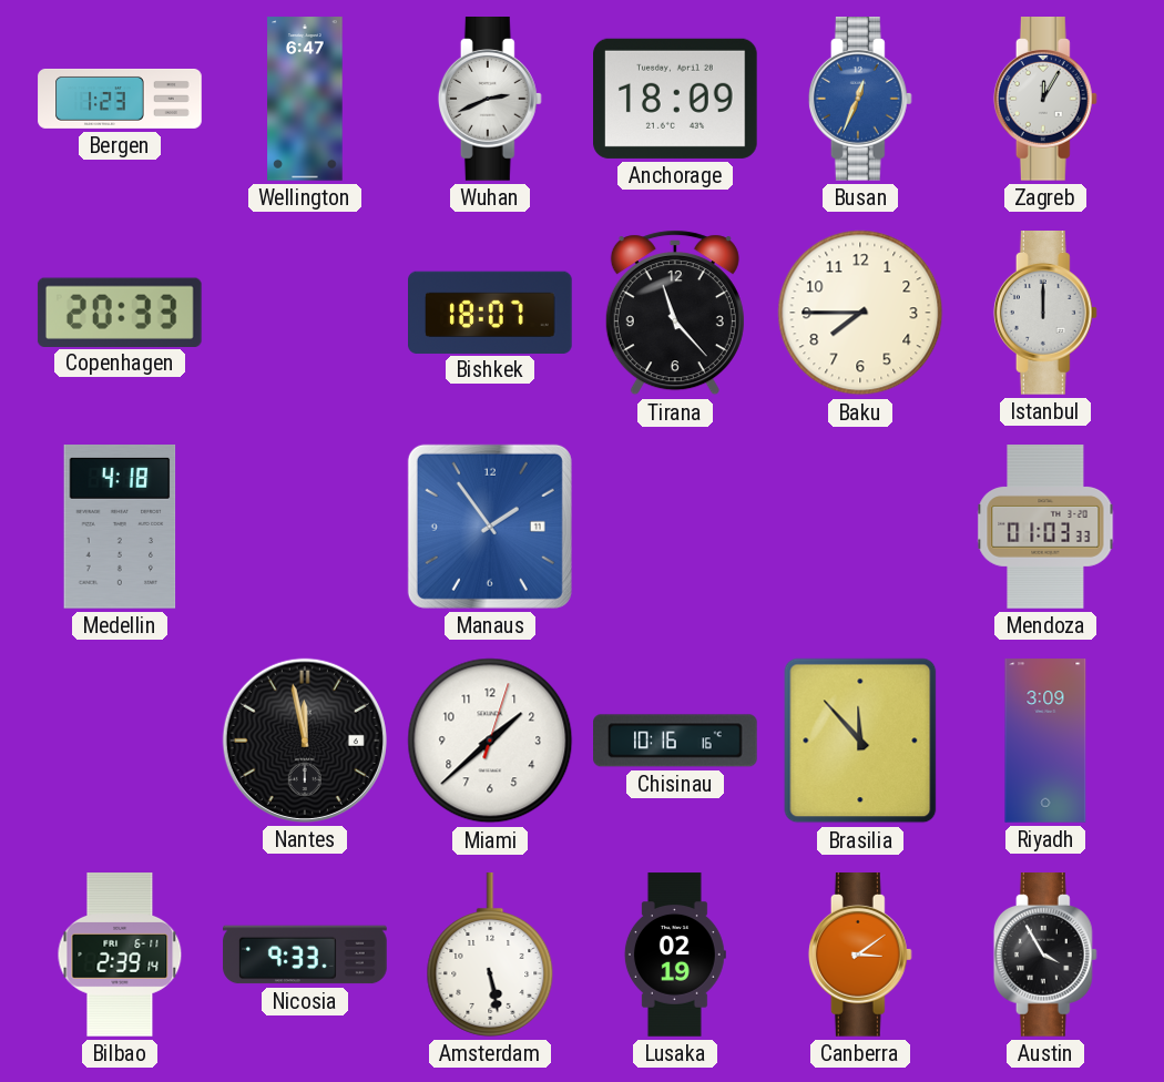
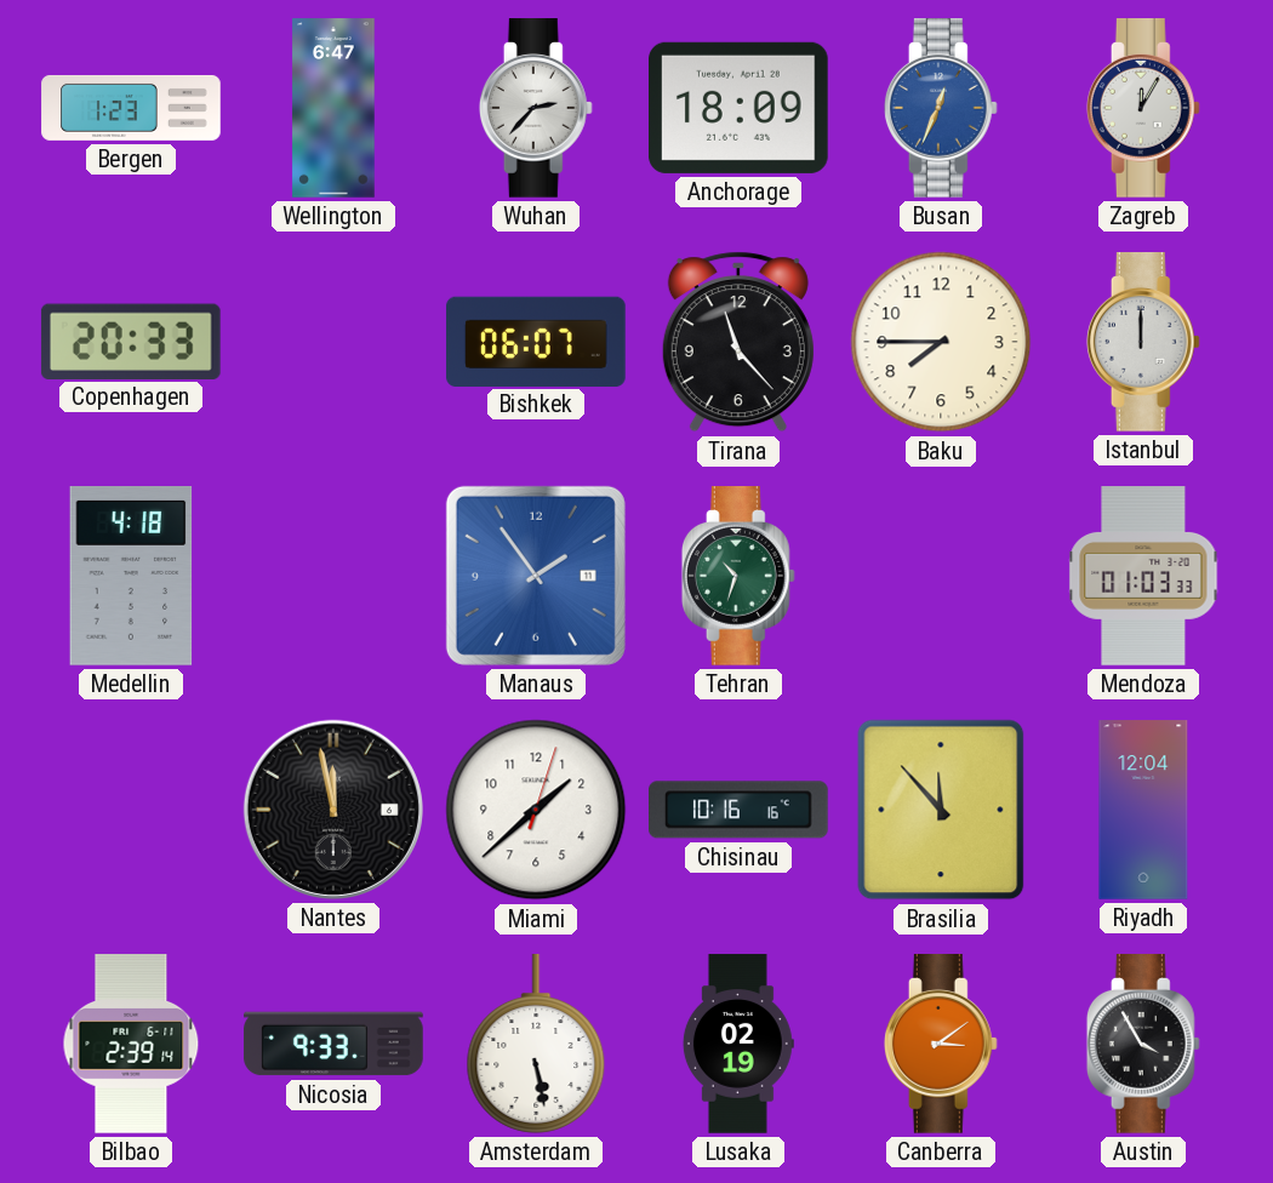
Wuhan: 2:41 -> 2:37
Bishkek: 18:07 -> 06:07
Tehran: none -> 10:33
Riyadh: 3:09 -> 12:04
